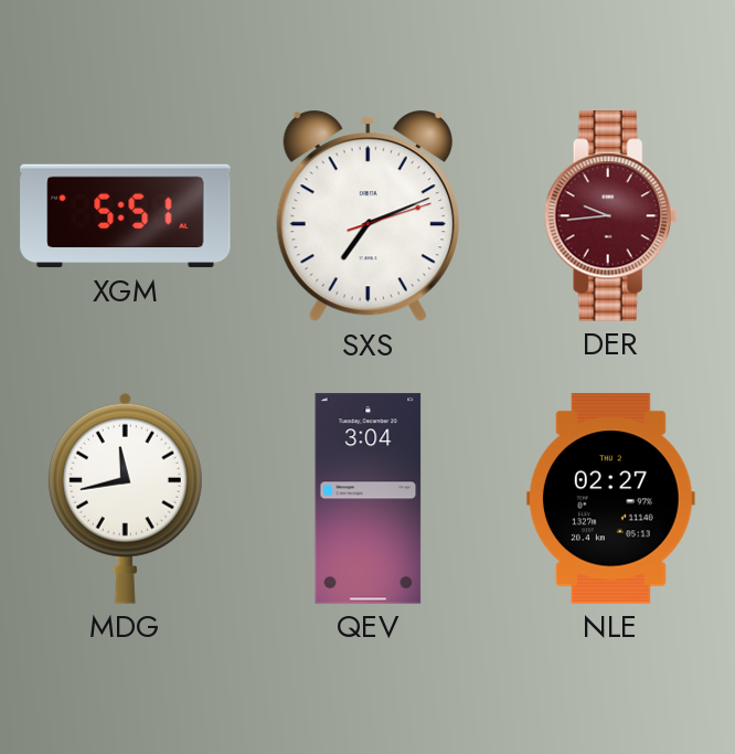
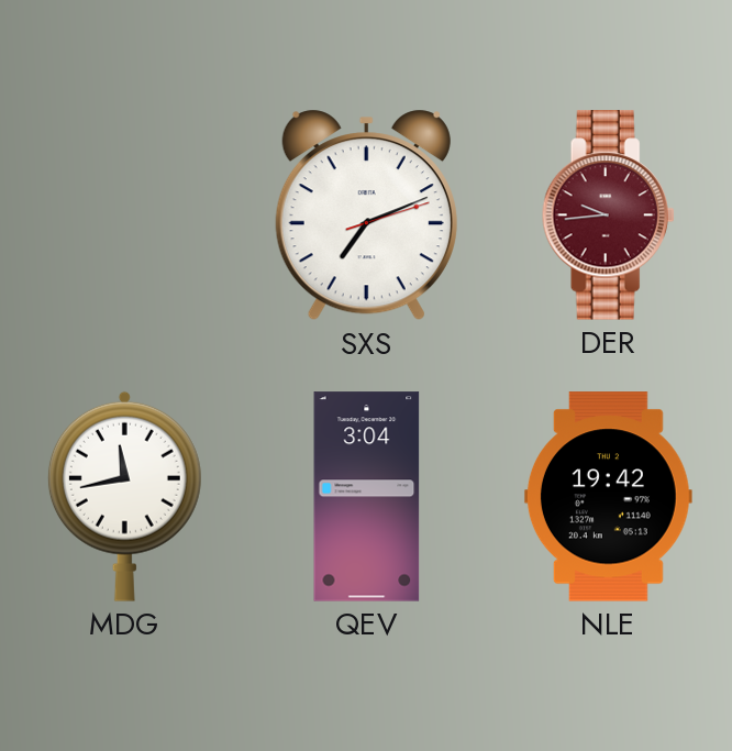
XGM: 5:51 -> none
NLE: 02:27 -> 19:42
